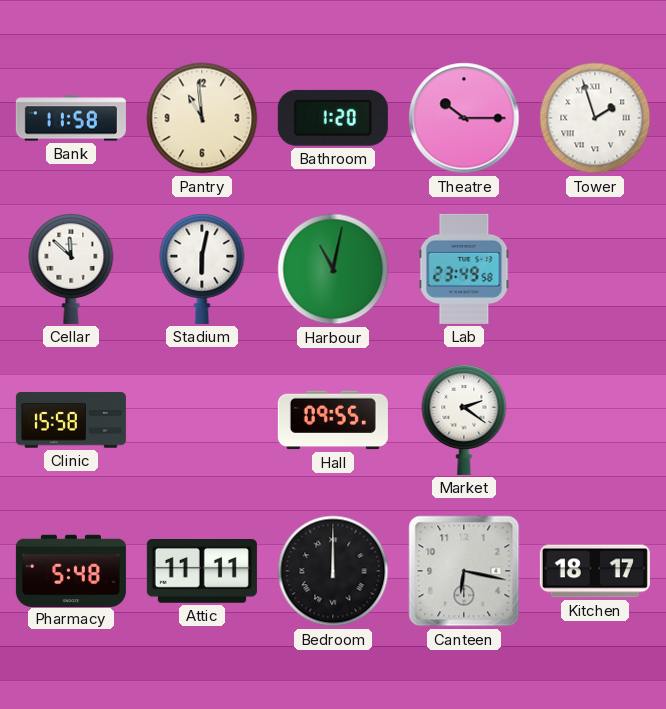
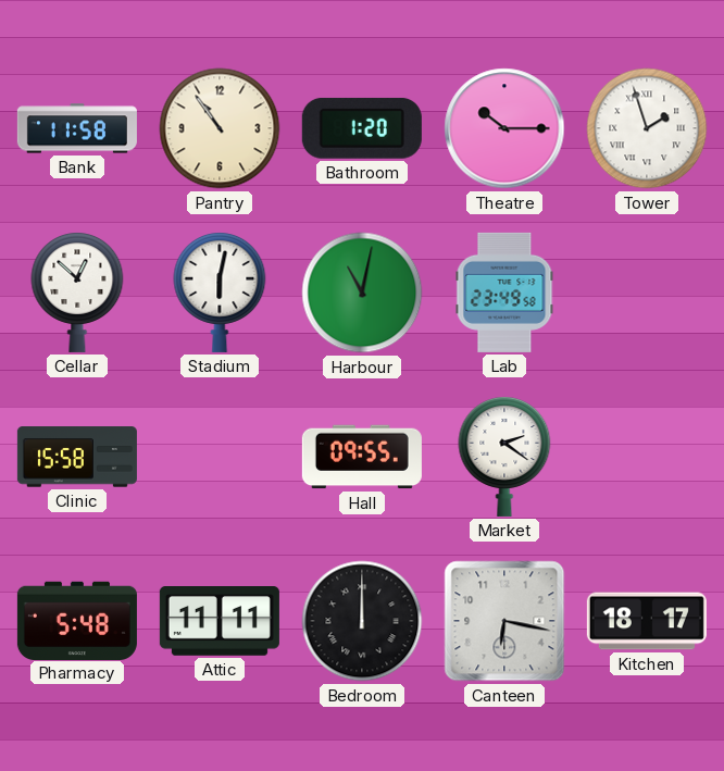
Pantry: 10:59 -> 10:54
Cellar: 11:52 -> 12:52
